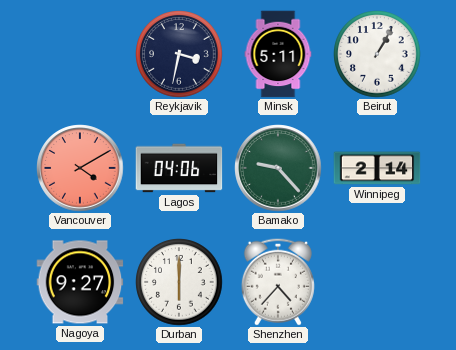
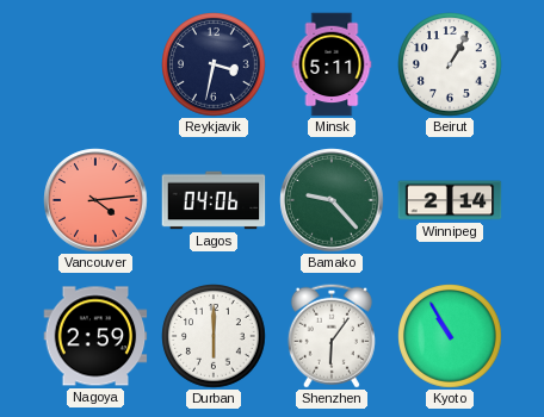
Vancouver: 4:10 -> 4:14
Nagoya: 9:27 -> 2:59
Shenzhen: 4:37 -> 6:06
Kyoto: none -> 10:55
